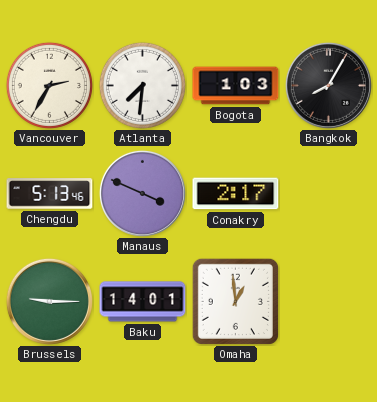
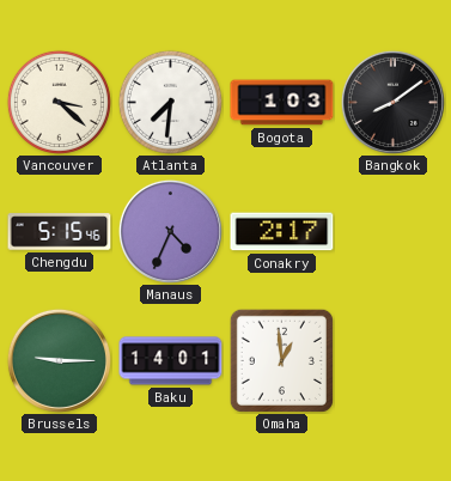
Vancouver: 2:35 -> 3:22
Bangkok: 8:05 -> 8:09
Chengdu: 5:13 -> 5:15
Manaus: 3:49 -> 4:34
